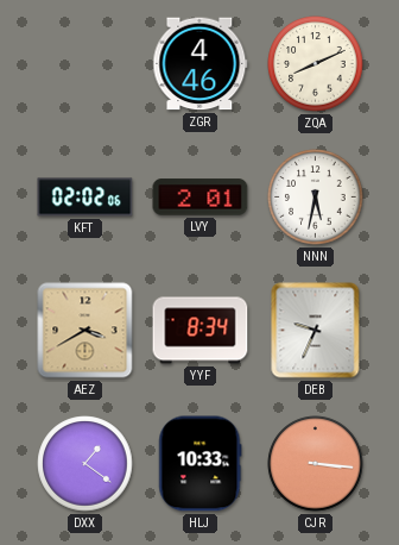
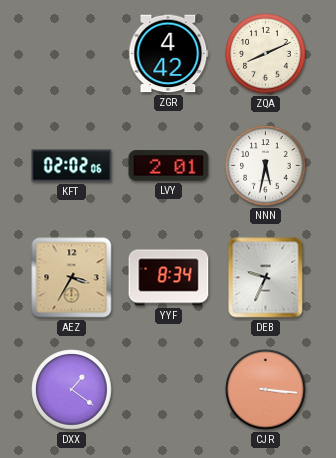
ZGR: 4:46 -> 4:42
AEZ: 3:40 -> 3:35
HLJ: 10:33 -> none
